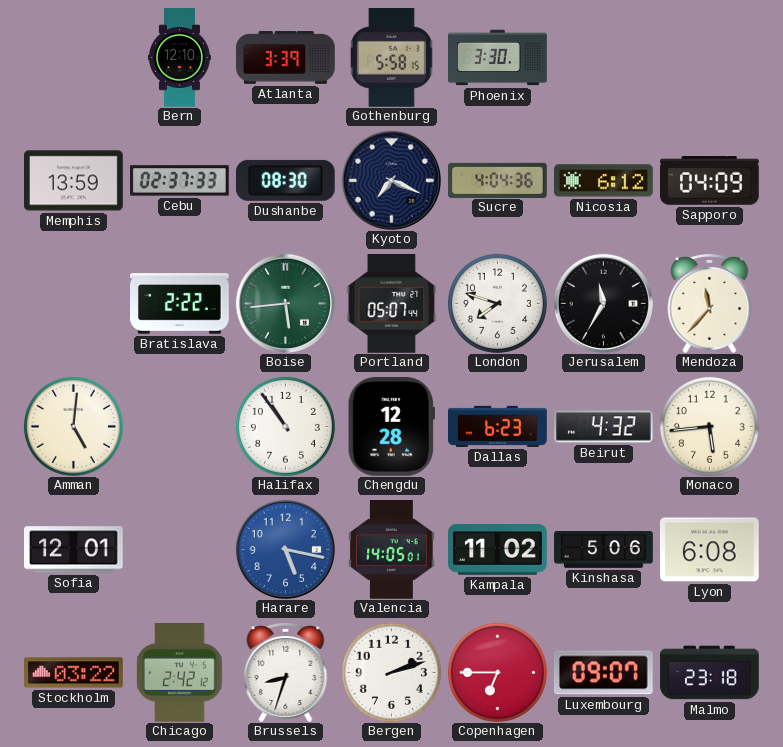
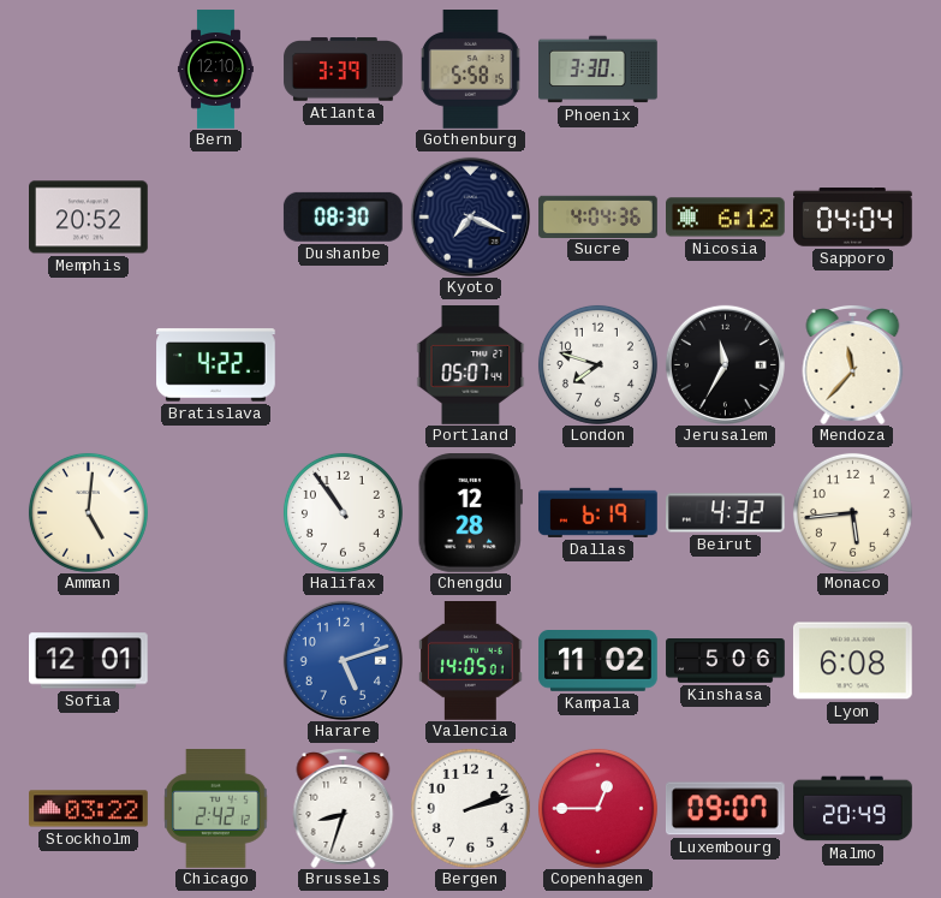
Memphis: 13:59 -> 20:52
Cebu: 02:37 -> none
Sapporo: 04:09 -> 04:04
Bratislava: 2:22 -> 4:22
Boise: 5:44 -> none
Dallas: 6:23 -> 6:19
Harare: 5:17 -> 5:12
Copenhagen: 6:45 -> 12:45
Malmo: 23:18 -> 20:49
